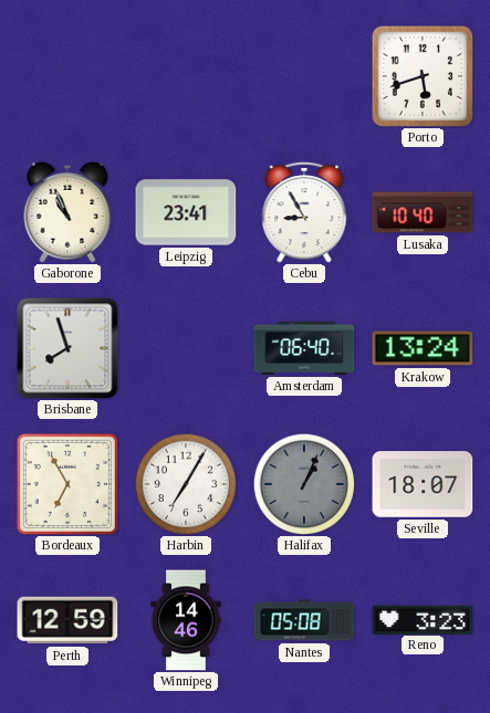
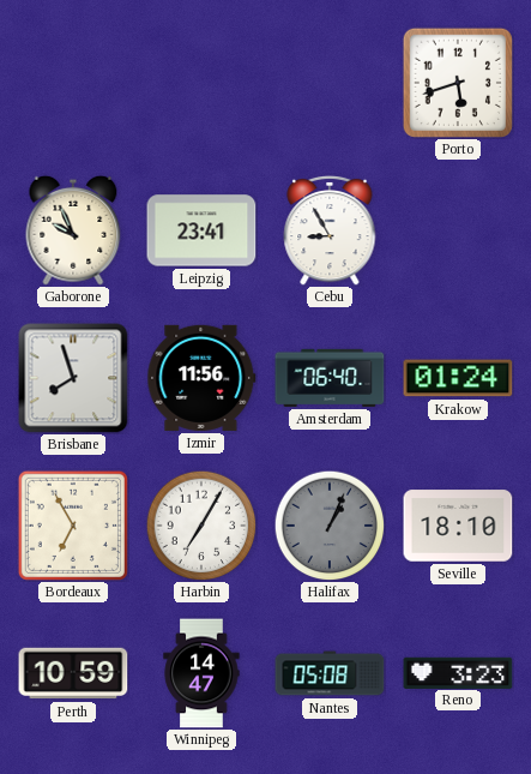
Gaborone: 10:56 -> 9:56
Lusaka: 10:40 -> none
Izmir: none -> 11:56
Krakow: 13:24 -> 01:24
Seville: 18:07 -> 18:10
Perth: 12:59 -> 10:59
Winnipeg: 14:46 -> 14:47
